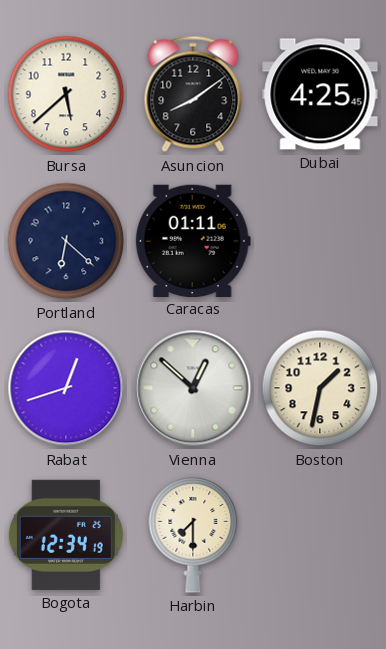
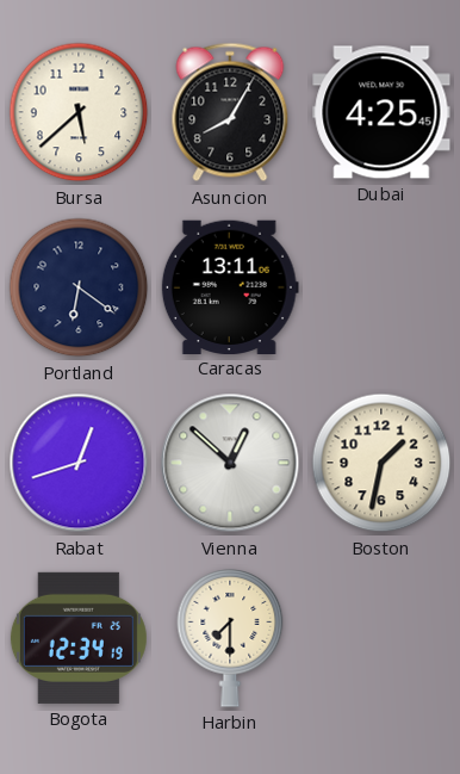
Asuncion: 8:09 -> 8:05
Portland: 6:22 -> 6:21
Caracas: 01:11 -> 13:11
